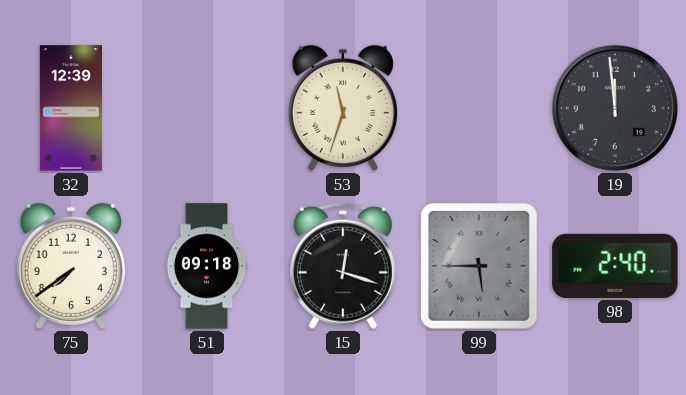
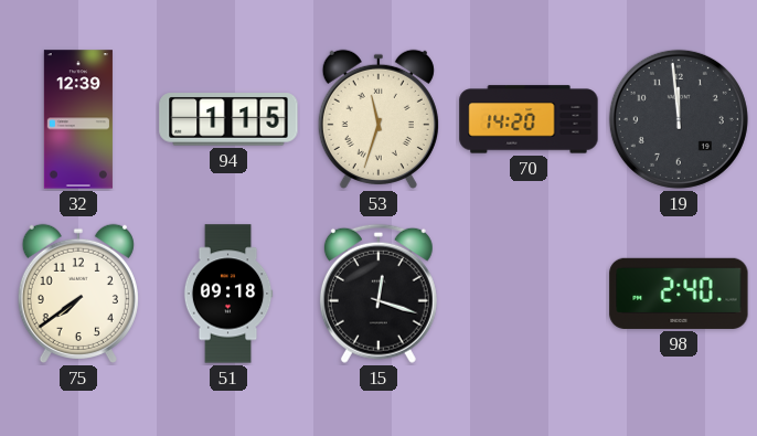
94: none -> 1:15
70: none -> 14:20
99: 5:45 -> none
